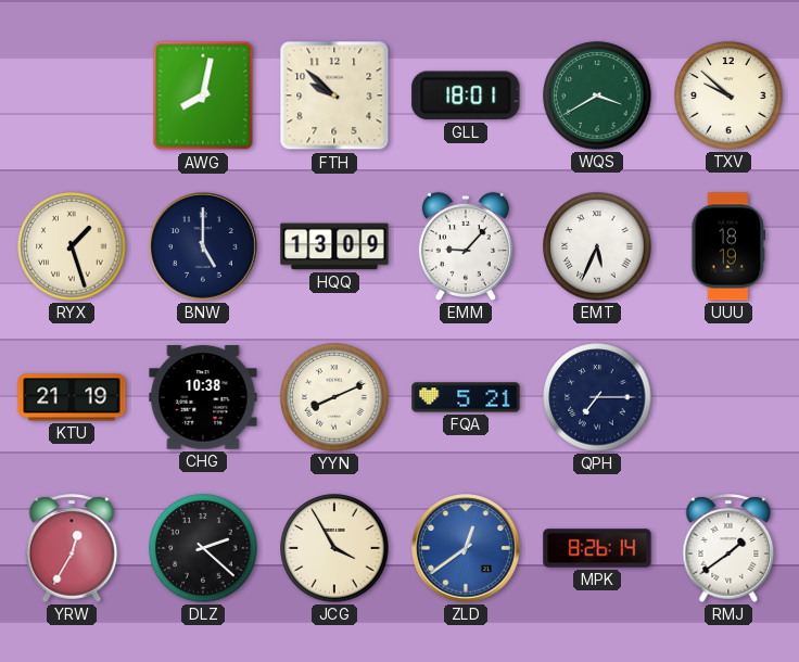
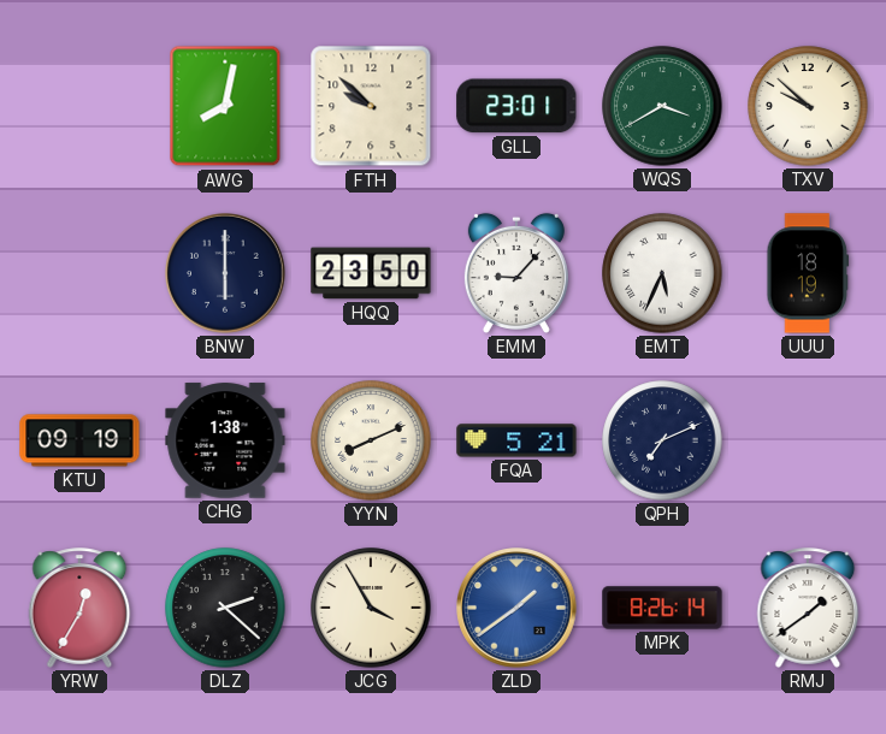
GLL: 18:01 -> 23:01
RYX: 1:27 -> none
BNW: 5:00 -> 6:00
HQQ: 13:09 -> 23:50
KTU: 21:19 -> 09:19
CHG: 10:38 -> 1:38
QPH: 7:15 -> 7:11
ZLD: 12:39 -> 1:39
